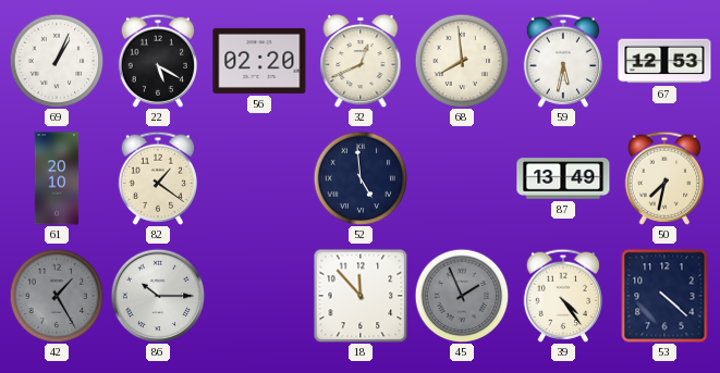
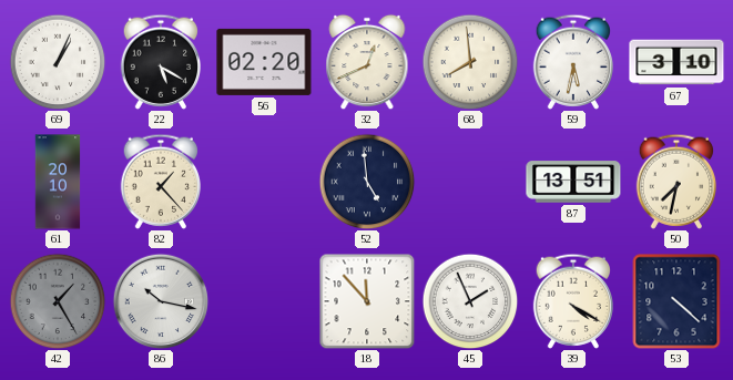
67: 12:53 -> 3:10
82: 1:21 -> 1:23
87: 13:49 -> 13:51
86: 10:15 -> 10:17
45 dial: grey -> white
39: 4:24 -> 4:20
